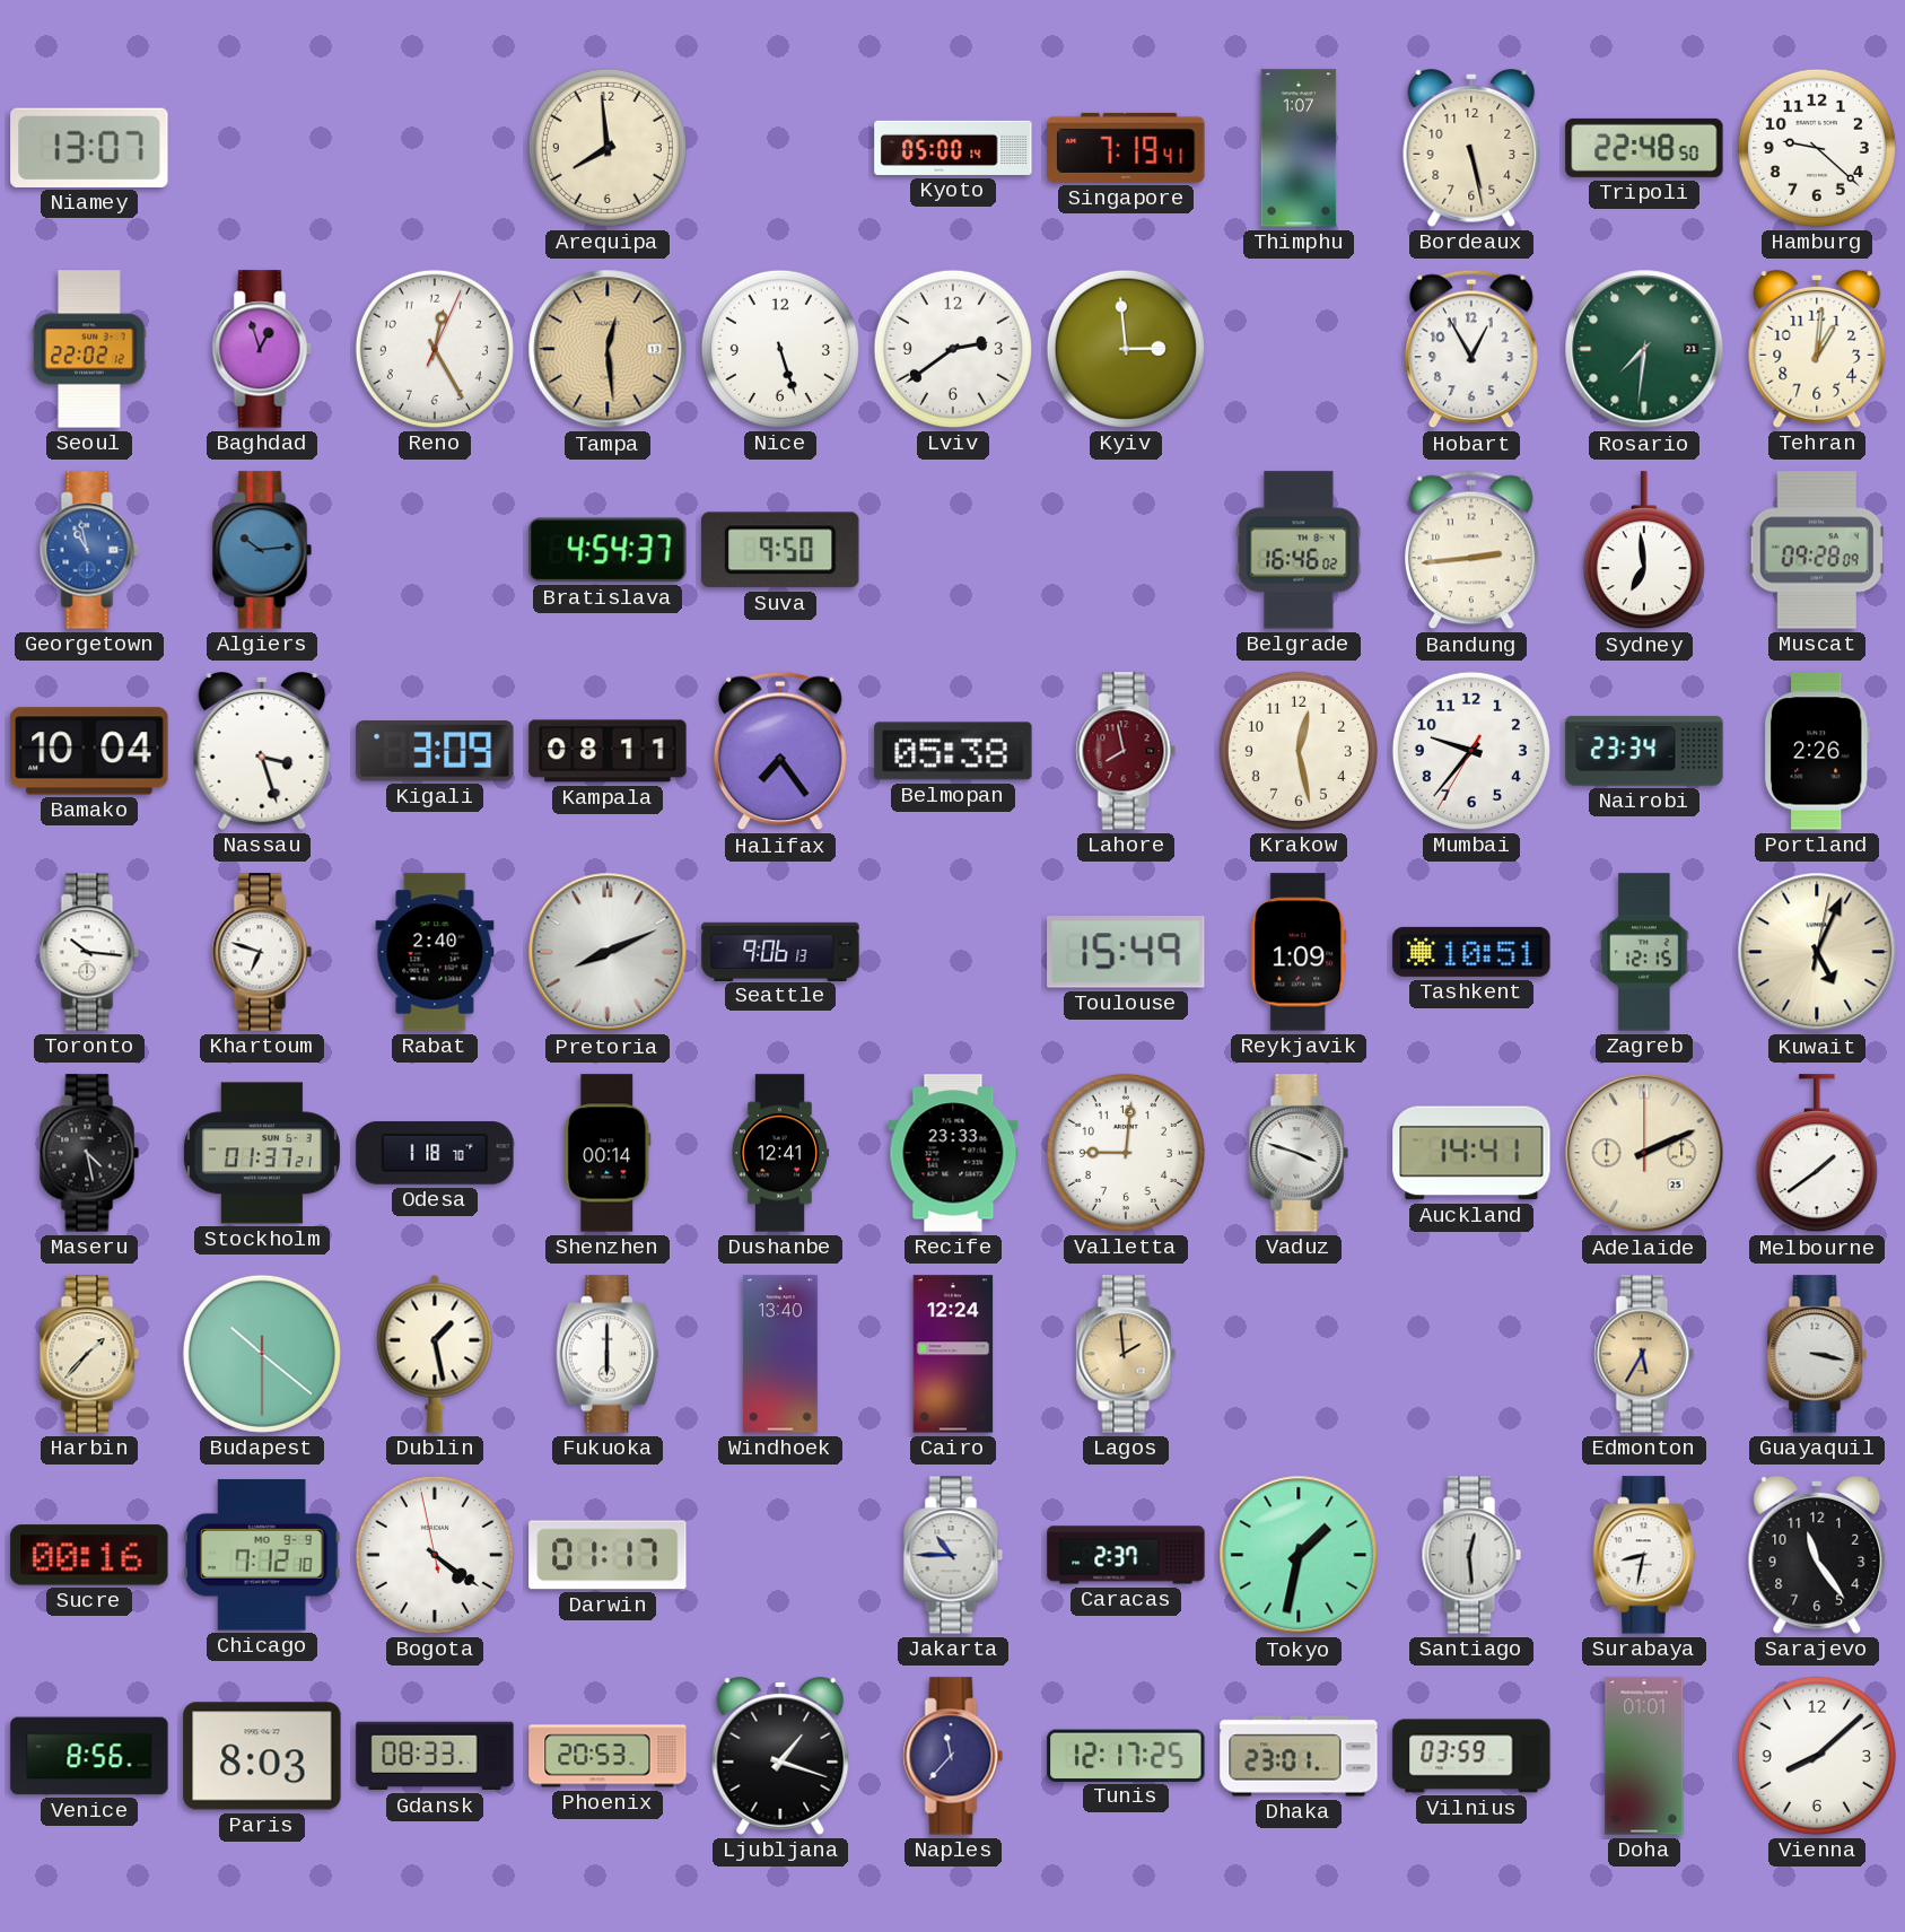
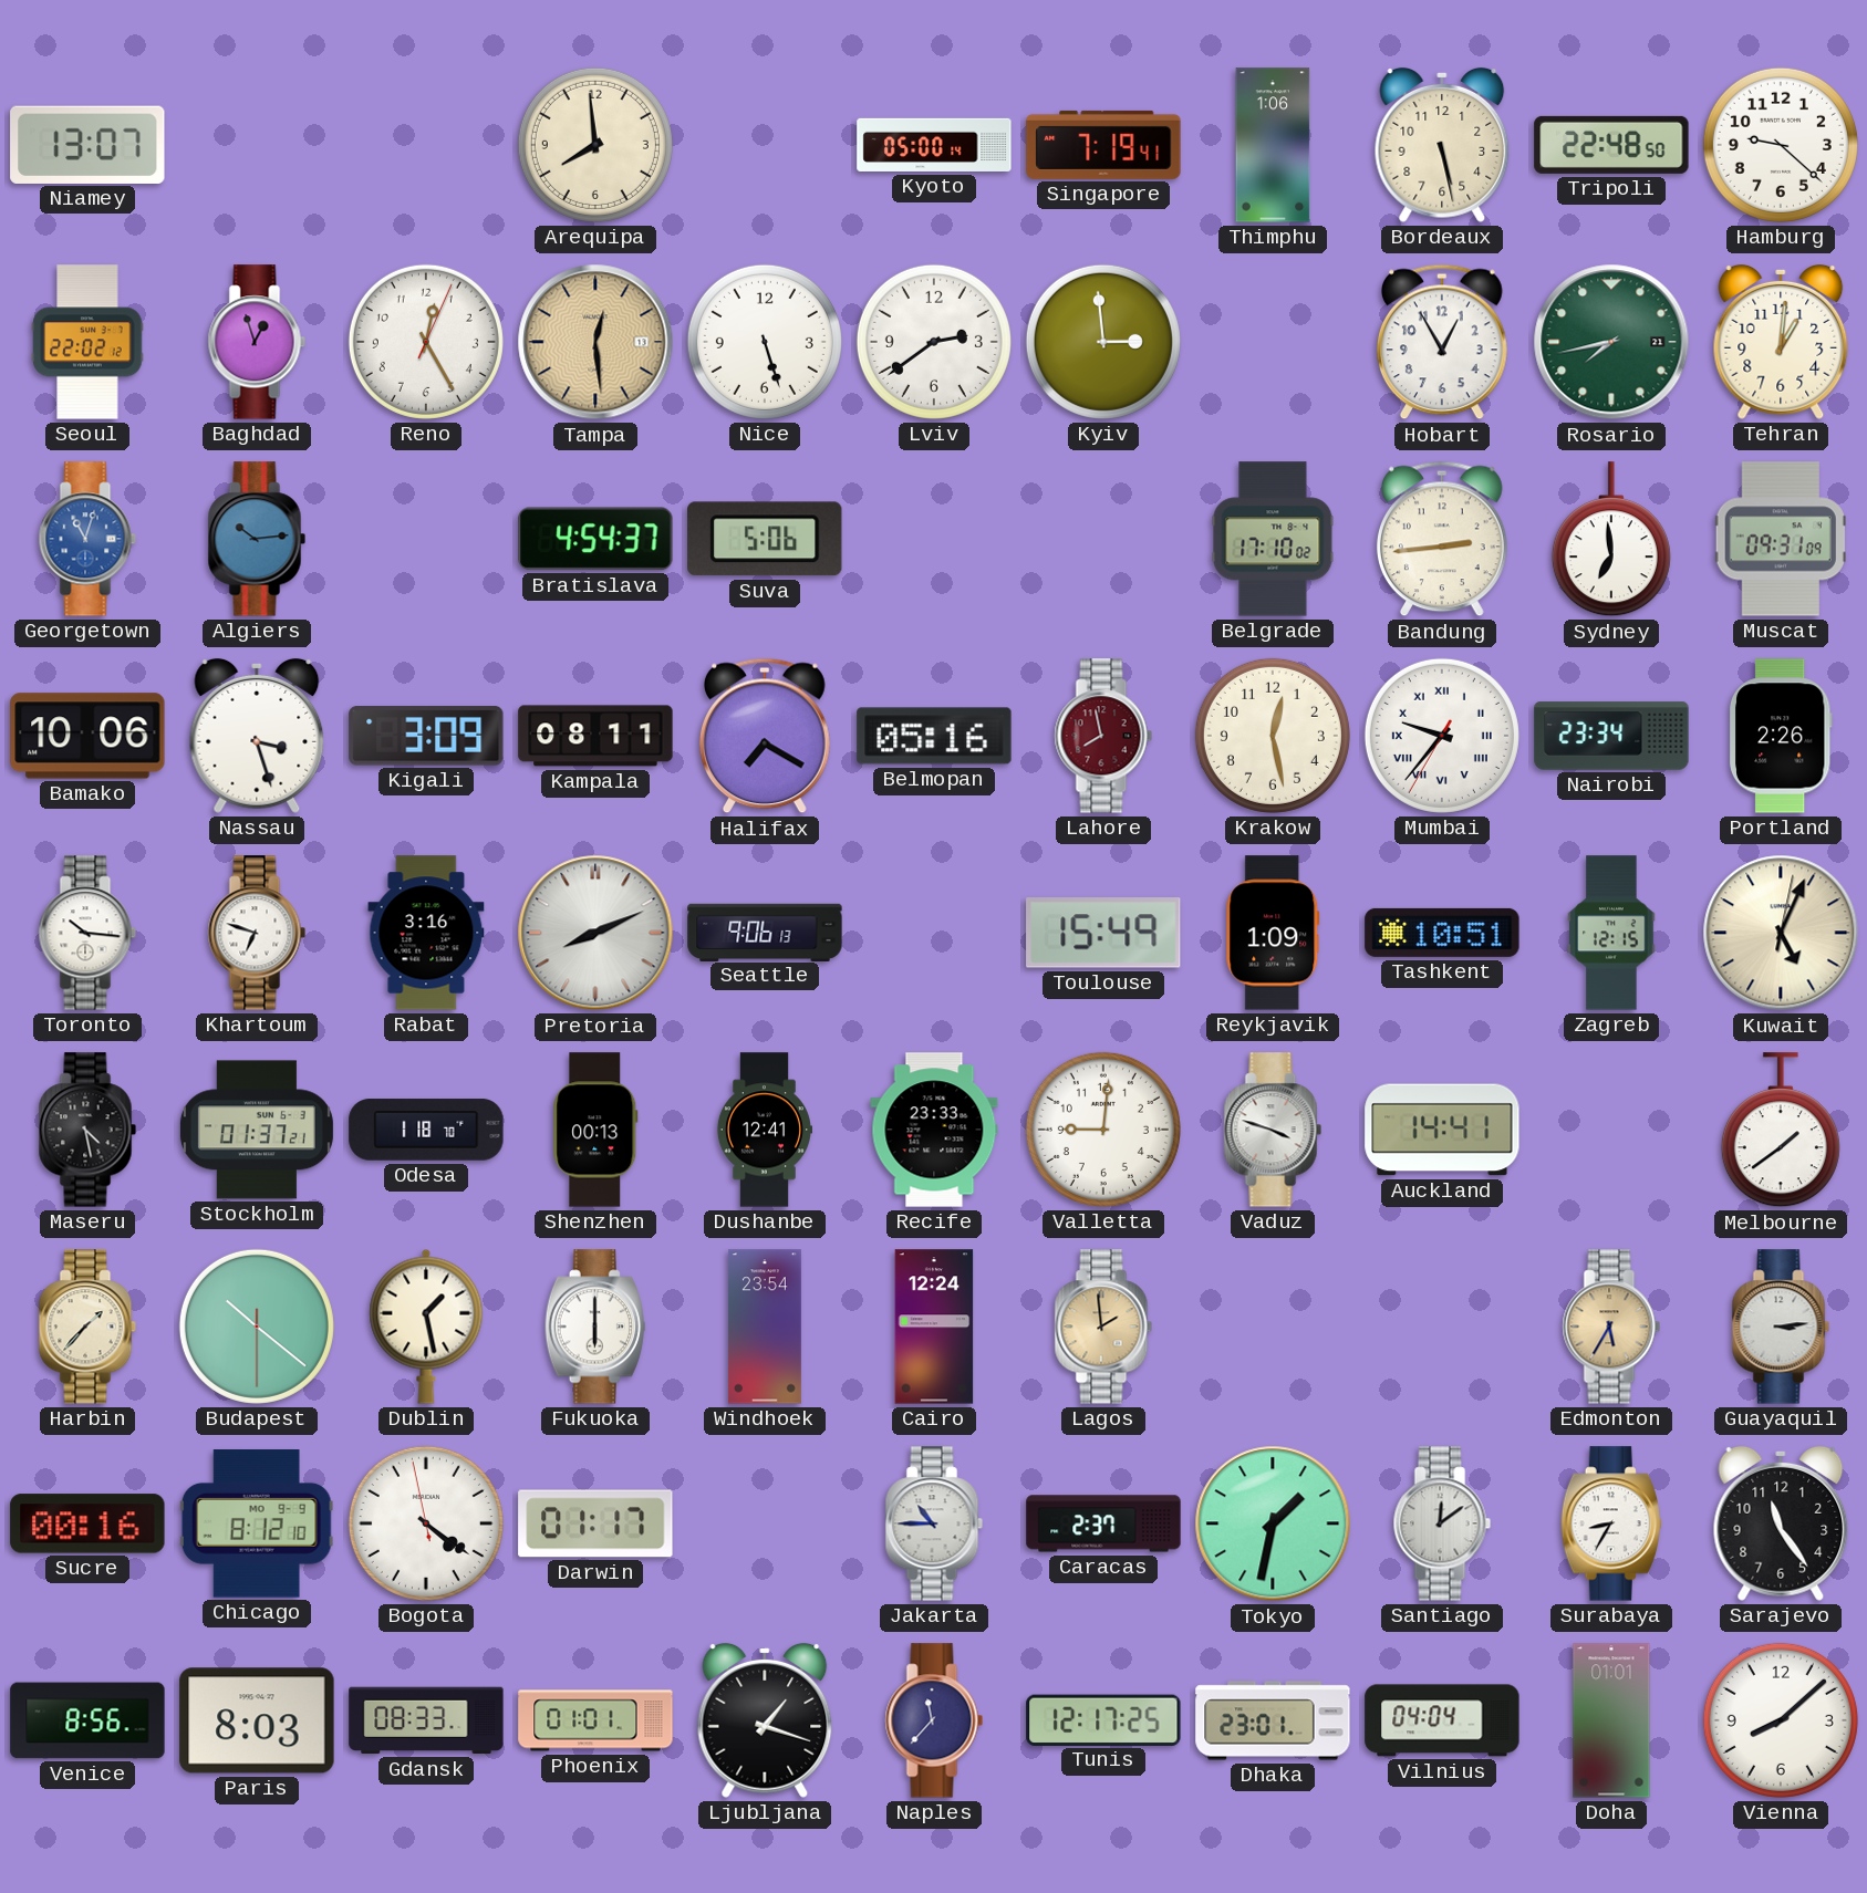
Thimphu: 1:07 -> 1:06
Rosario: 7:31 -> 7:43
Georgetown: 10:58 -> 11:03
Suva: 9:50 -> 5:06
Belgrade: 16:46 -> 17:10
Muscat: 09:28 -> 09:31
Bamako: 10:04 -> 10:06
Halifax: 7:24 -> 7:20
Belmopan: 05:38 -> 05:16
Mumbai numerals: Arabic -> Roman
Rabat: 2:40 -> 3:16
Shenzhen: 00:14 -> 00:13
Adelaide: 2:11 -> none
Windhoek: 13:40 -> 23:54
Guayaquil: 3:17 -> 3:14
Chicago: 7:12 -> 8:12
Santiago: 12:29 -> 12:09
Surabaya: 8:32 -> 8:35
Phoenix: 20:53 -> 01:01
Vilnius: 03:59 -> 04:04
